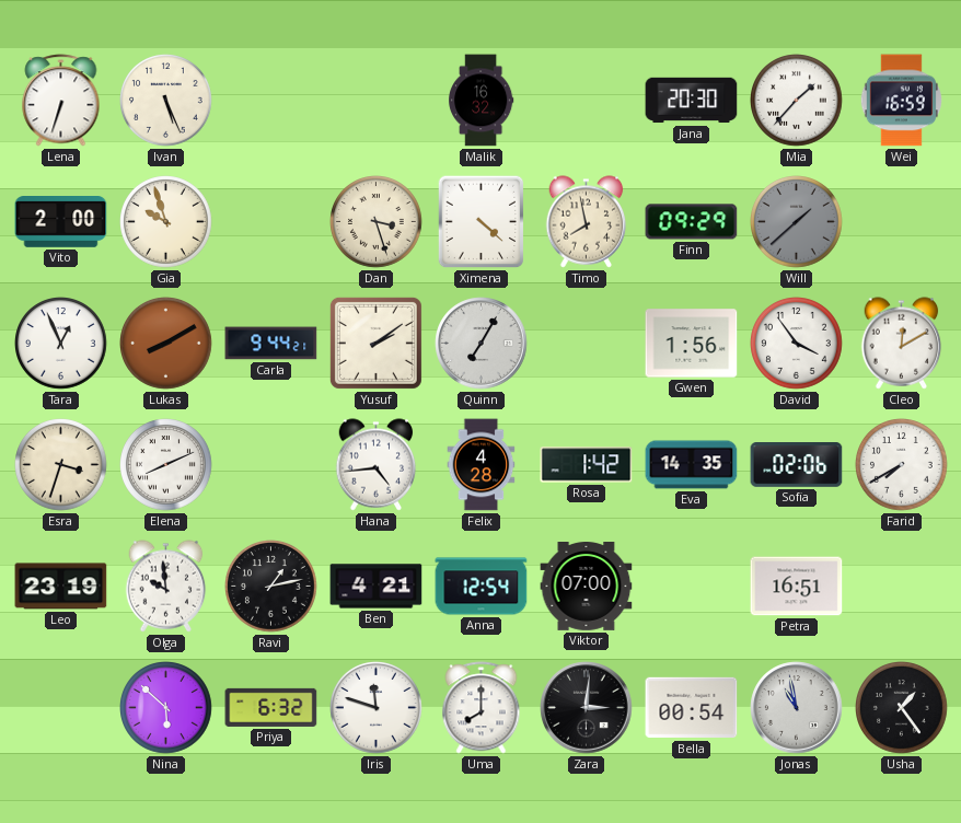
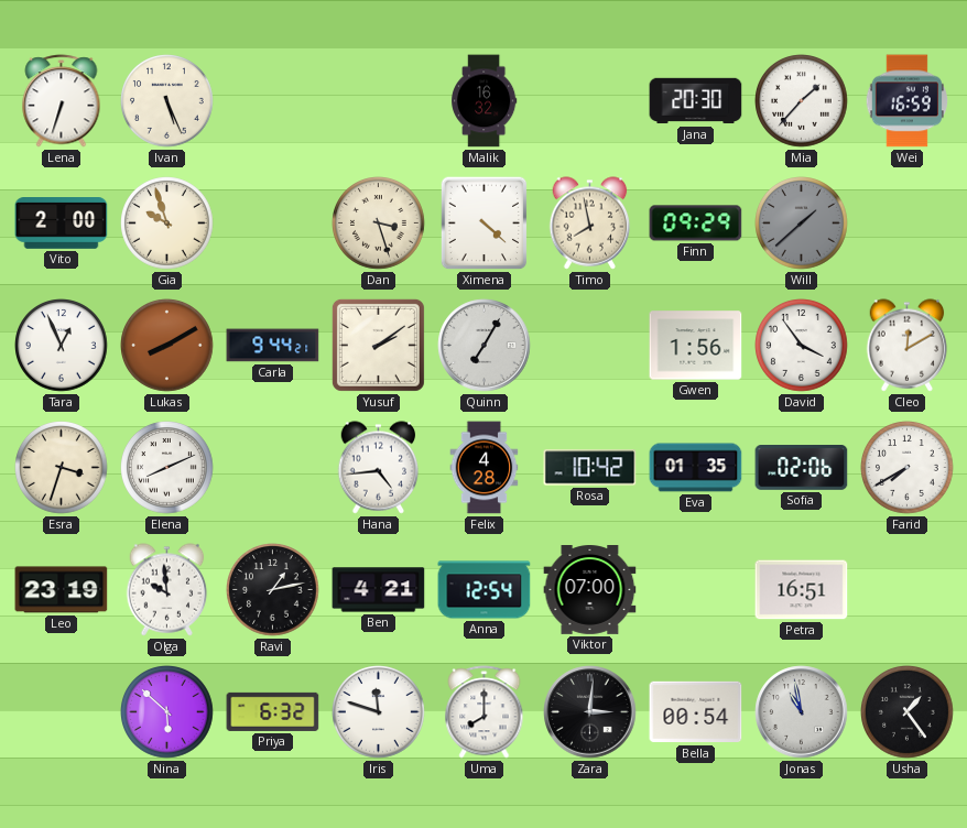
Rosa: 1:42 -> 10:42
Eva: 14:35 -> 01:35
